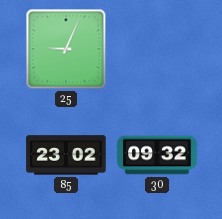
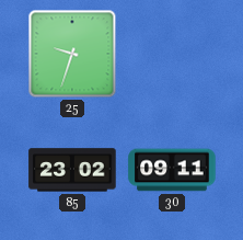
25: 9:04 -> 9:33
30: 09:32 -> 09:11
